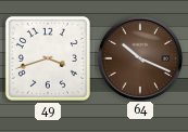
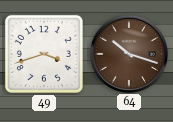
64: 10:19 -> 10:18
